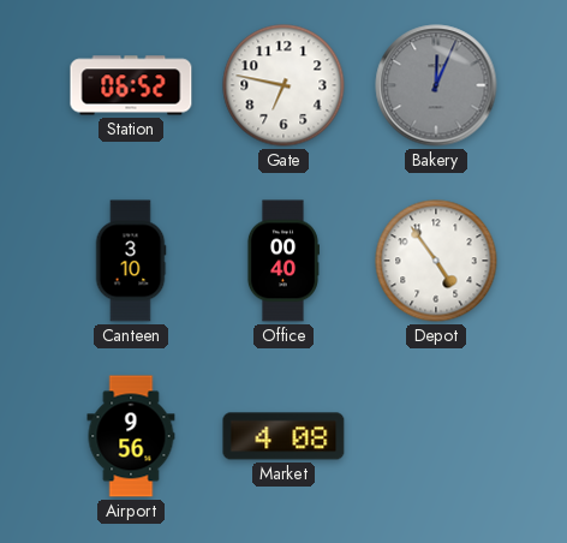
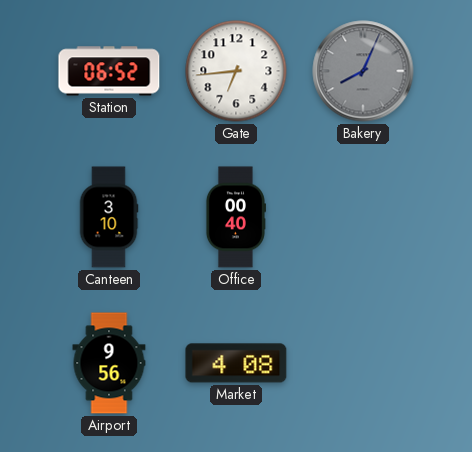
Gate: 6:47 -> 6:44
Bakery: 12:04 -> 8:04
Depot: 4:54 -> none
